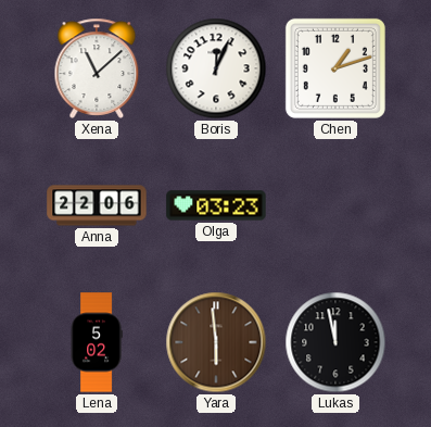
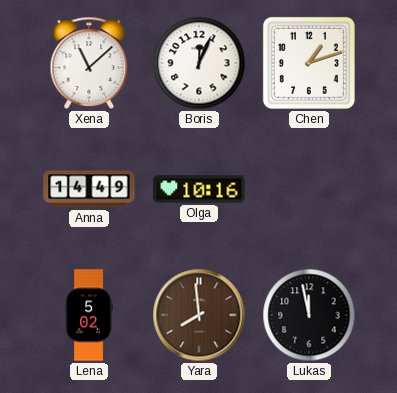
Anna: 22:06 -> 14:49
Olga: 03:23 -> 10:16
Yara: 5:59 -> 7:59
